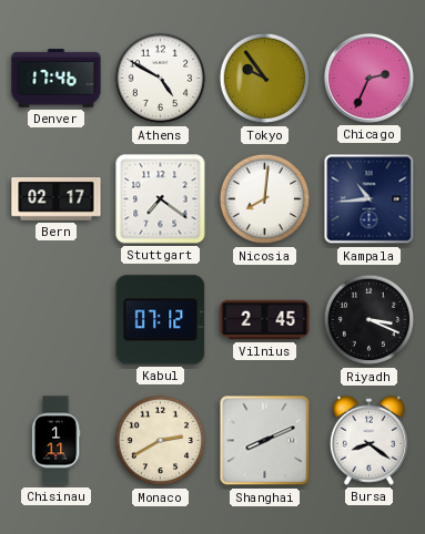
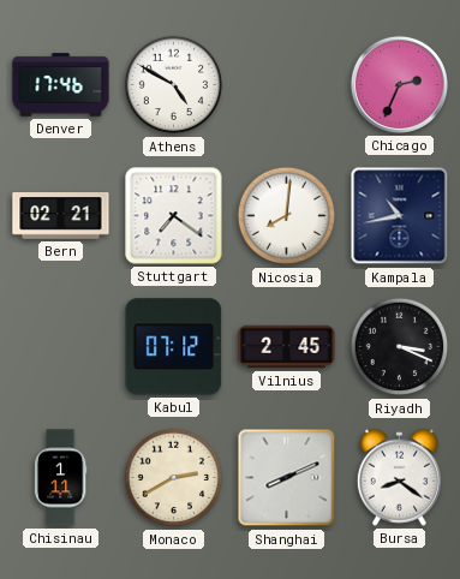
Tokyo: 9:54 -> none
Bern: 02:17 -> 02:21
Kampala: 10:44 -> 10:43
